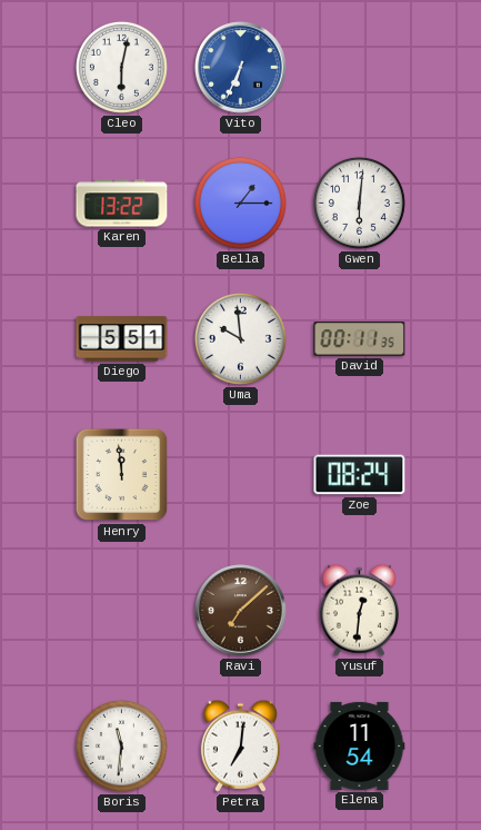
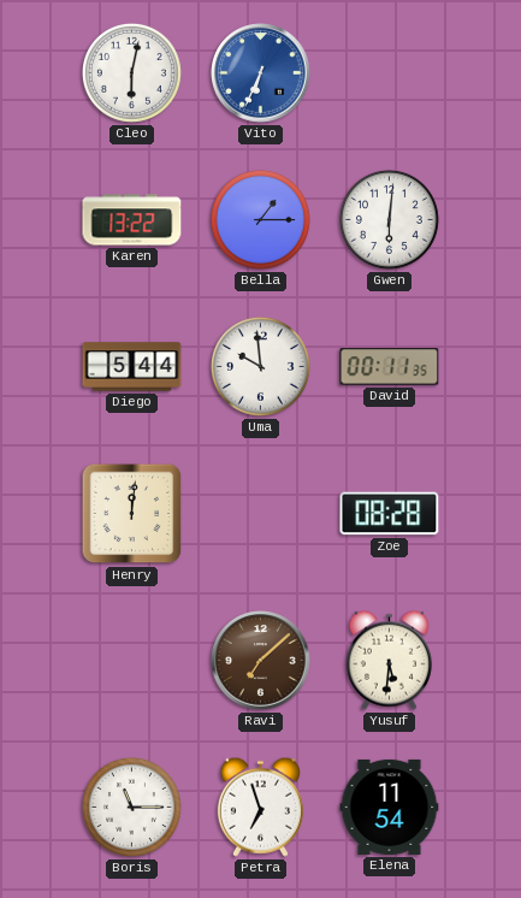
Diego: 5:51 -> 5:44
Henry: 11:59 -> 12:01
Zoe: 08:24 -> 08:28
Yusuf: 12:31 -> 5:31
Boris: 11:31 -> 11:15
Petra: 7:01 -> 6:57
